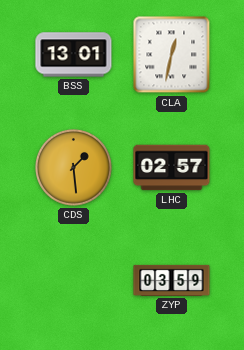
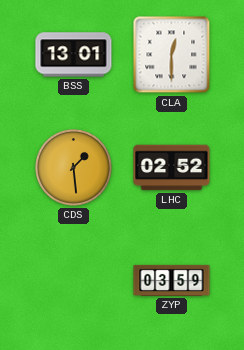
CLA: 12:32 -> 12:30
LHC: 02:57 -> 02:52
